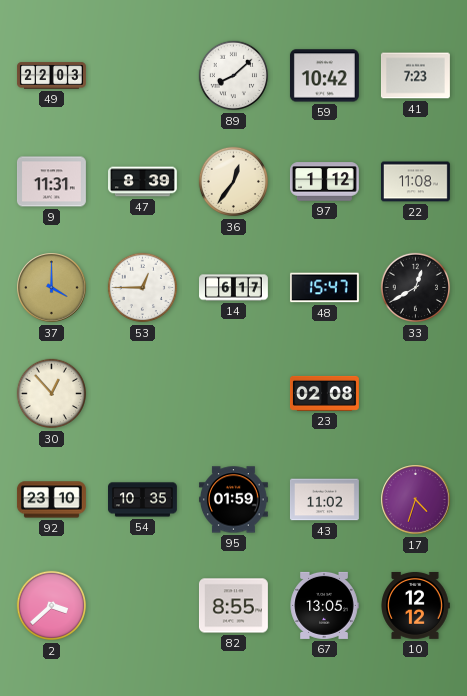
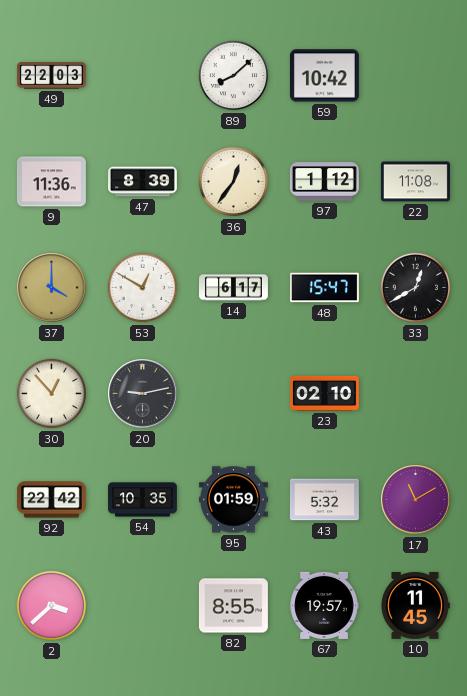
41: 7:23 -> none
9: 11:31 -> 11:36
53: 12:45 -> 12:50
20: none -> 9:13
23: 02:08 -> 02:10
92: 23:10 -> 22:42
43: 11:02 -> 5:32
17: 4:33 -> 11:10
67: 13:05 -> 19:57
10: 12:12 -> 11:45
